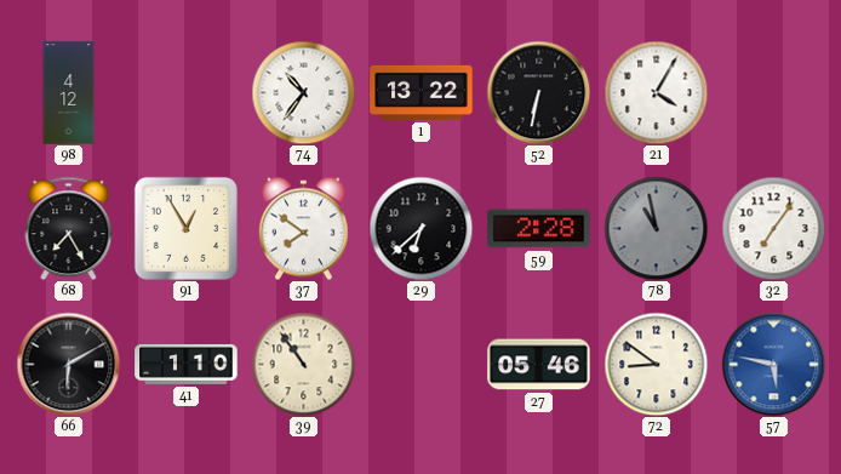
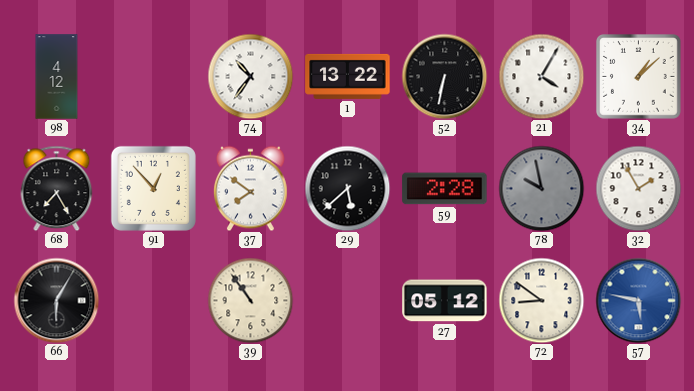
34: none -> 1:08
91: 12:55 -> 12:53
29: 6:38 -> 5:38
78: 10:58 -> 9:58
32: 7:06 -> 1:55
66: 6:10 -> 6:05
41: 1:10 -> none
27: 05:46 -> 05:12
